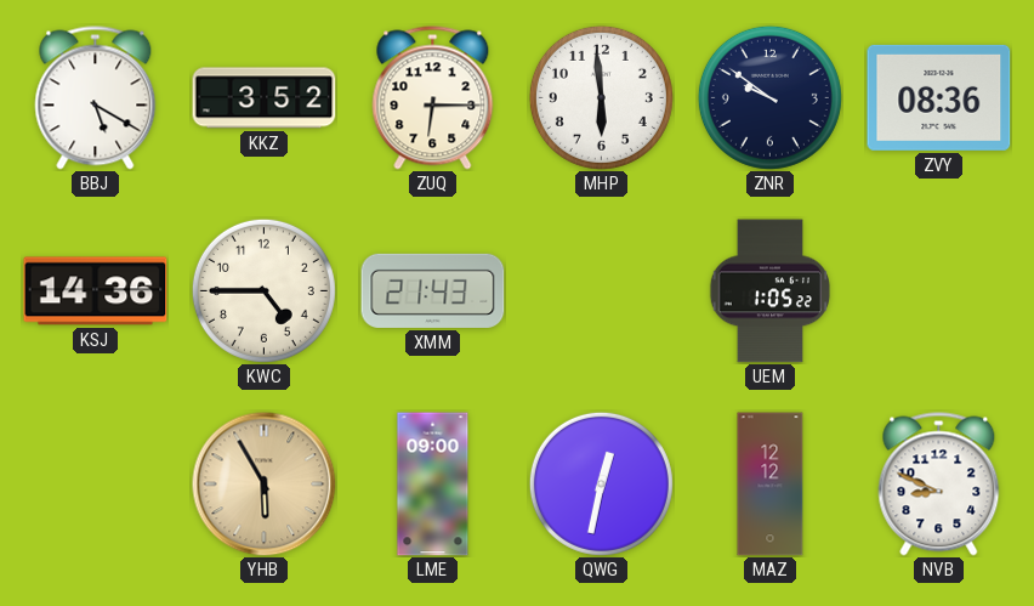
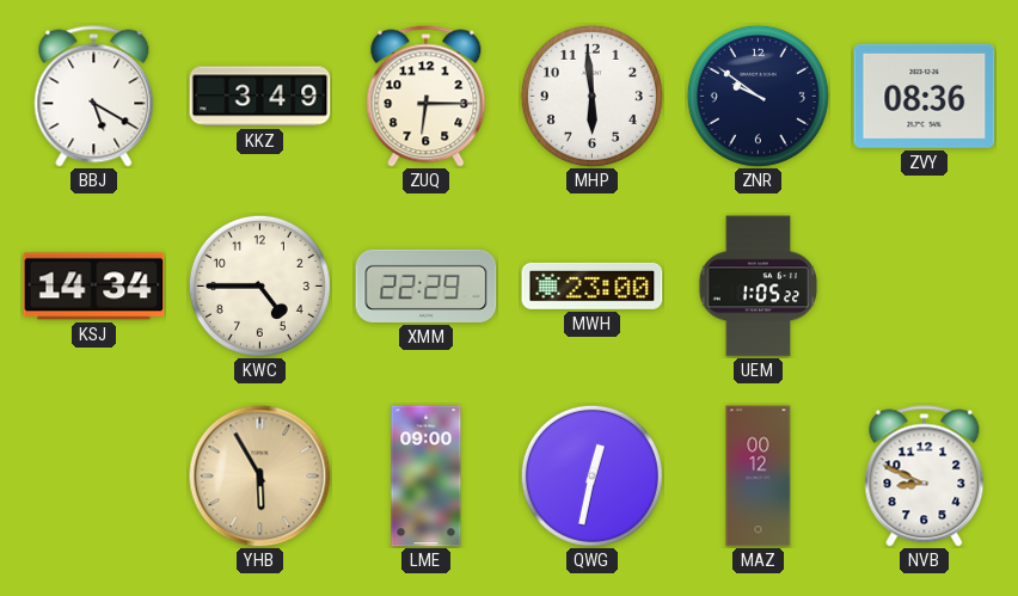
KKZ: 3:52 -> 3:49
KSJ: 14:36 -> 14:34
XMM: 21:43 -> 22:29
MWH: none -> 23:00
MAZ: 12:12 -> 00:12
